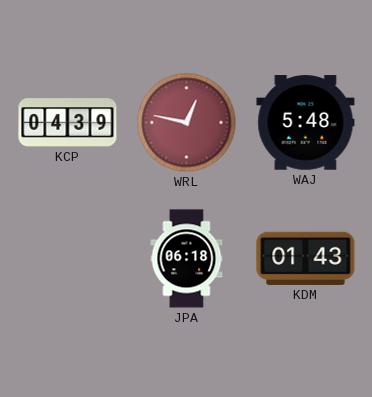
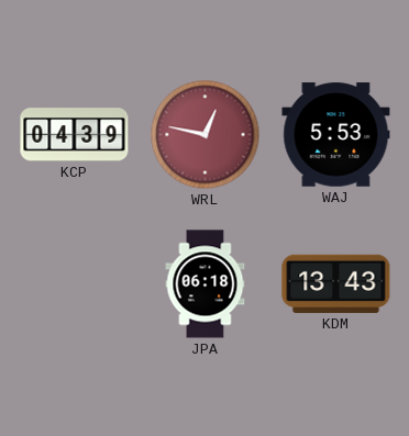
WAJ: 5:48 -> 5:53
KDM: 01:43 -> 13:43
